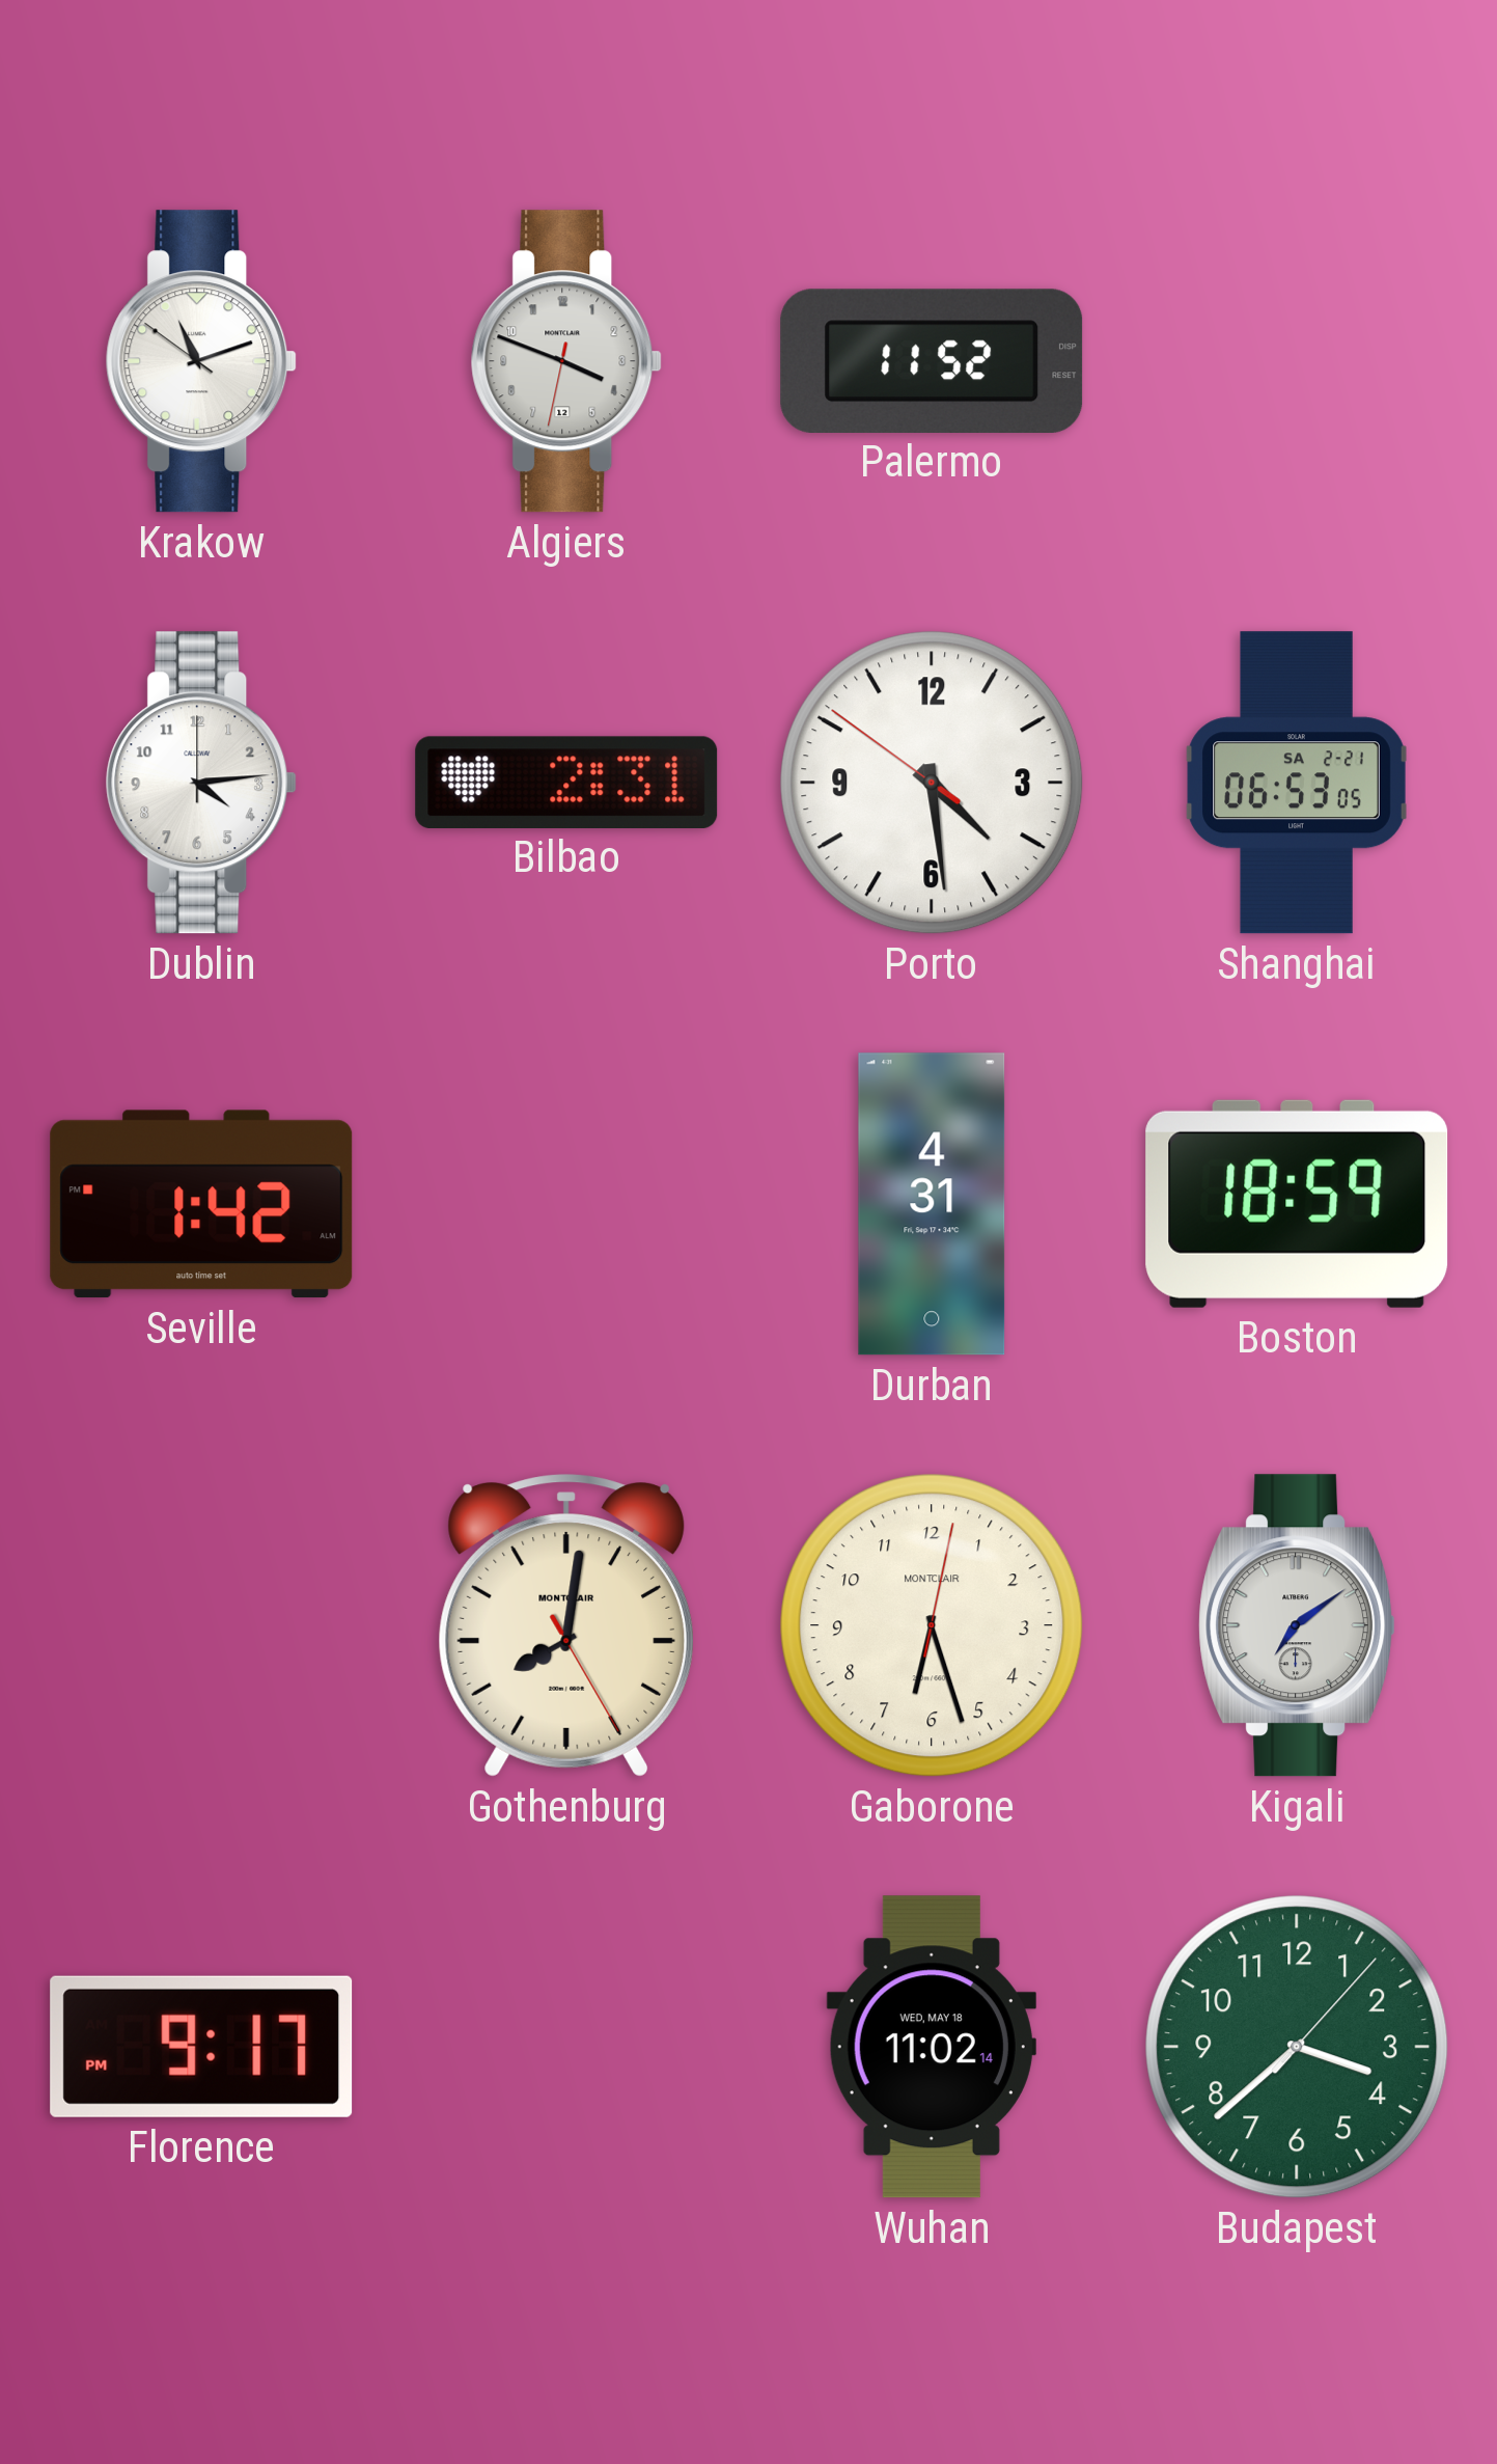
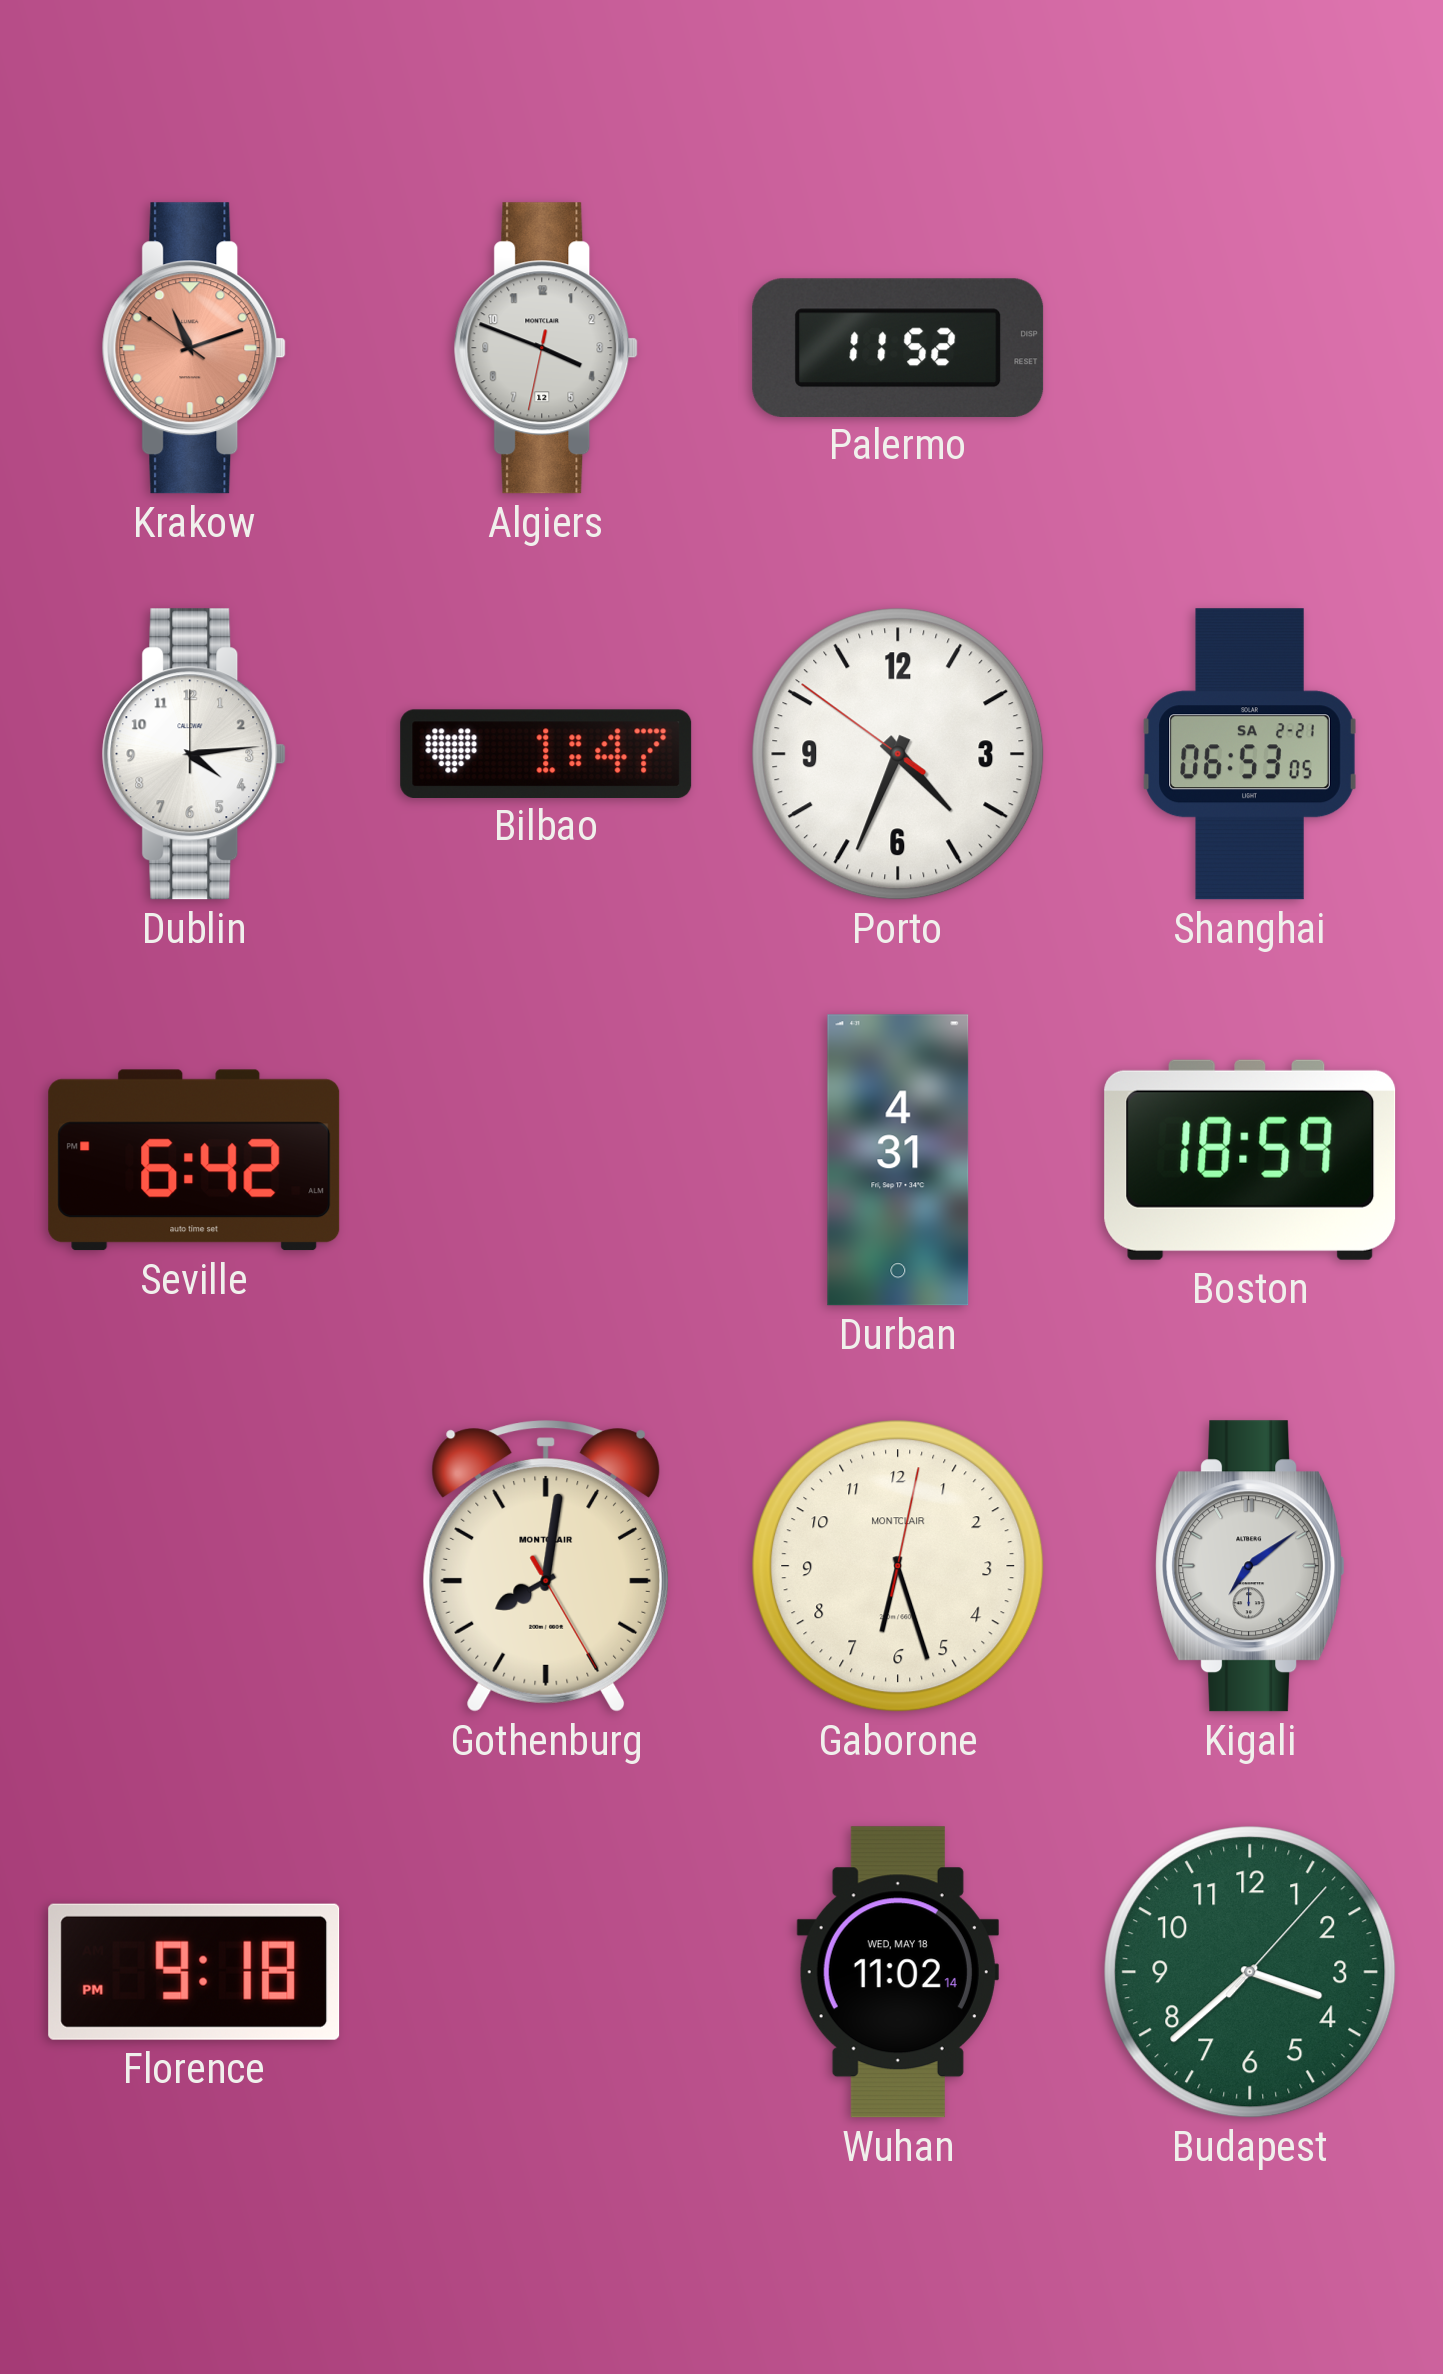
Krakow dial: white -> salmon
Bilbao: 2:31 -> 1:47
Porto: 4:28 -> 4:33
Seville: 1:42 -> 6:42
Florence: 9:17 -> 9:18
